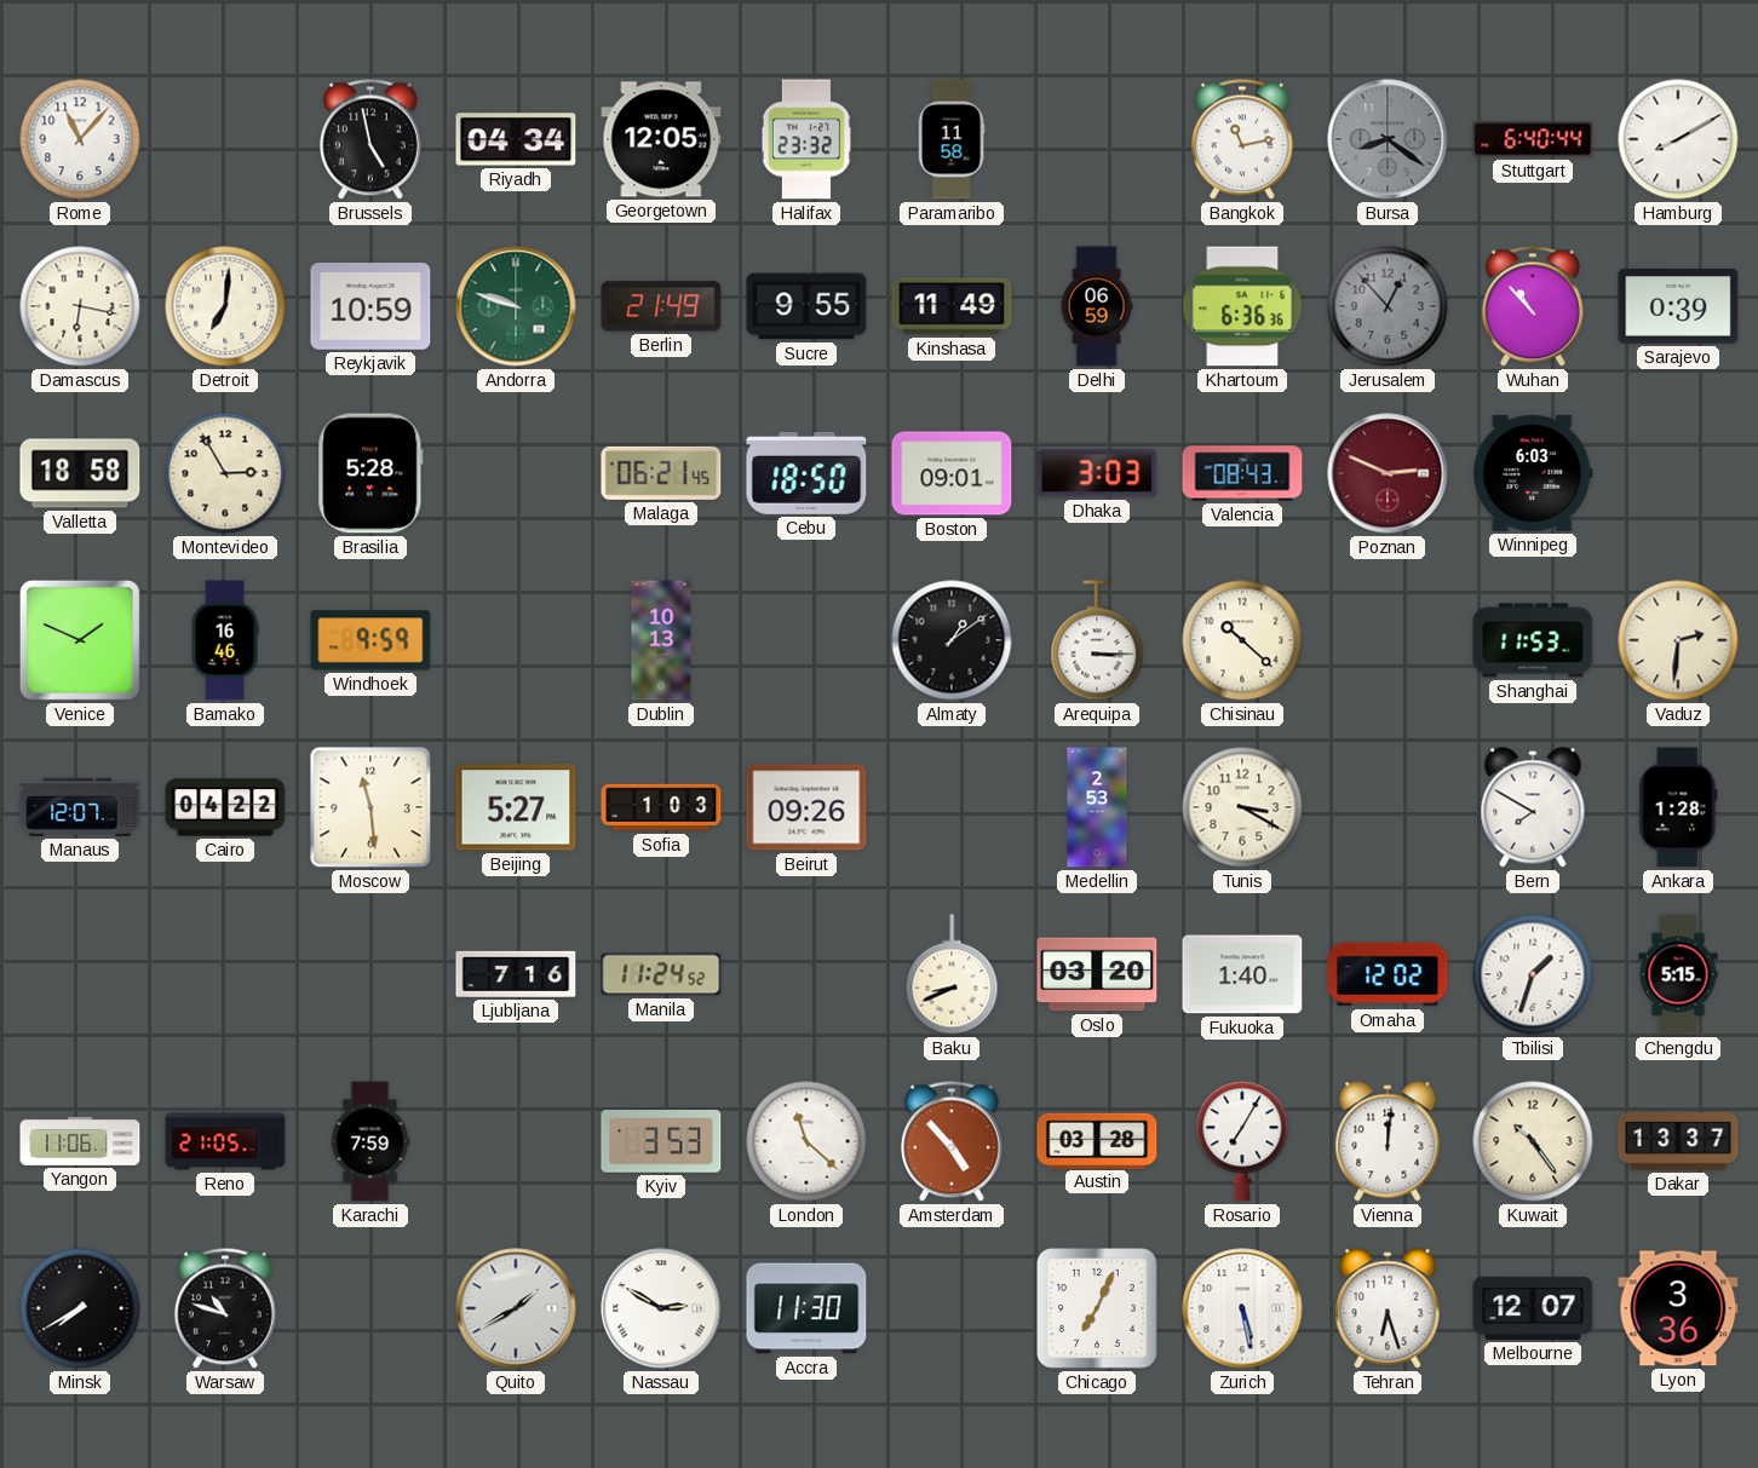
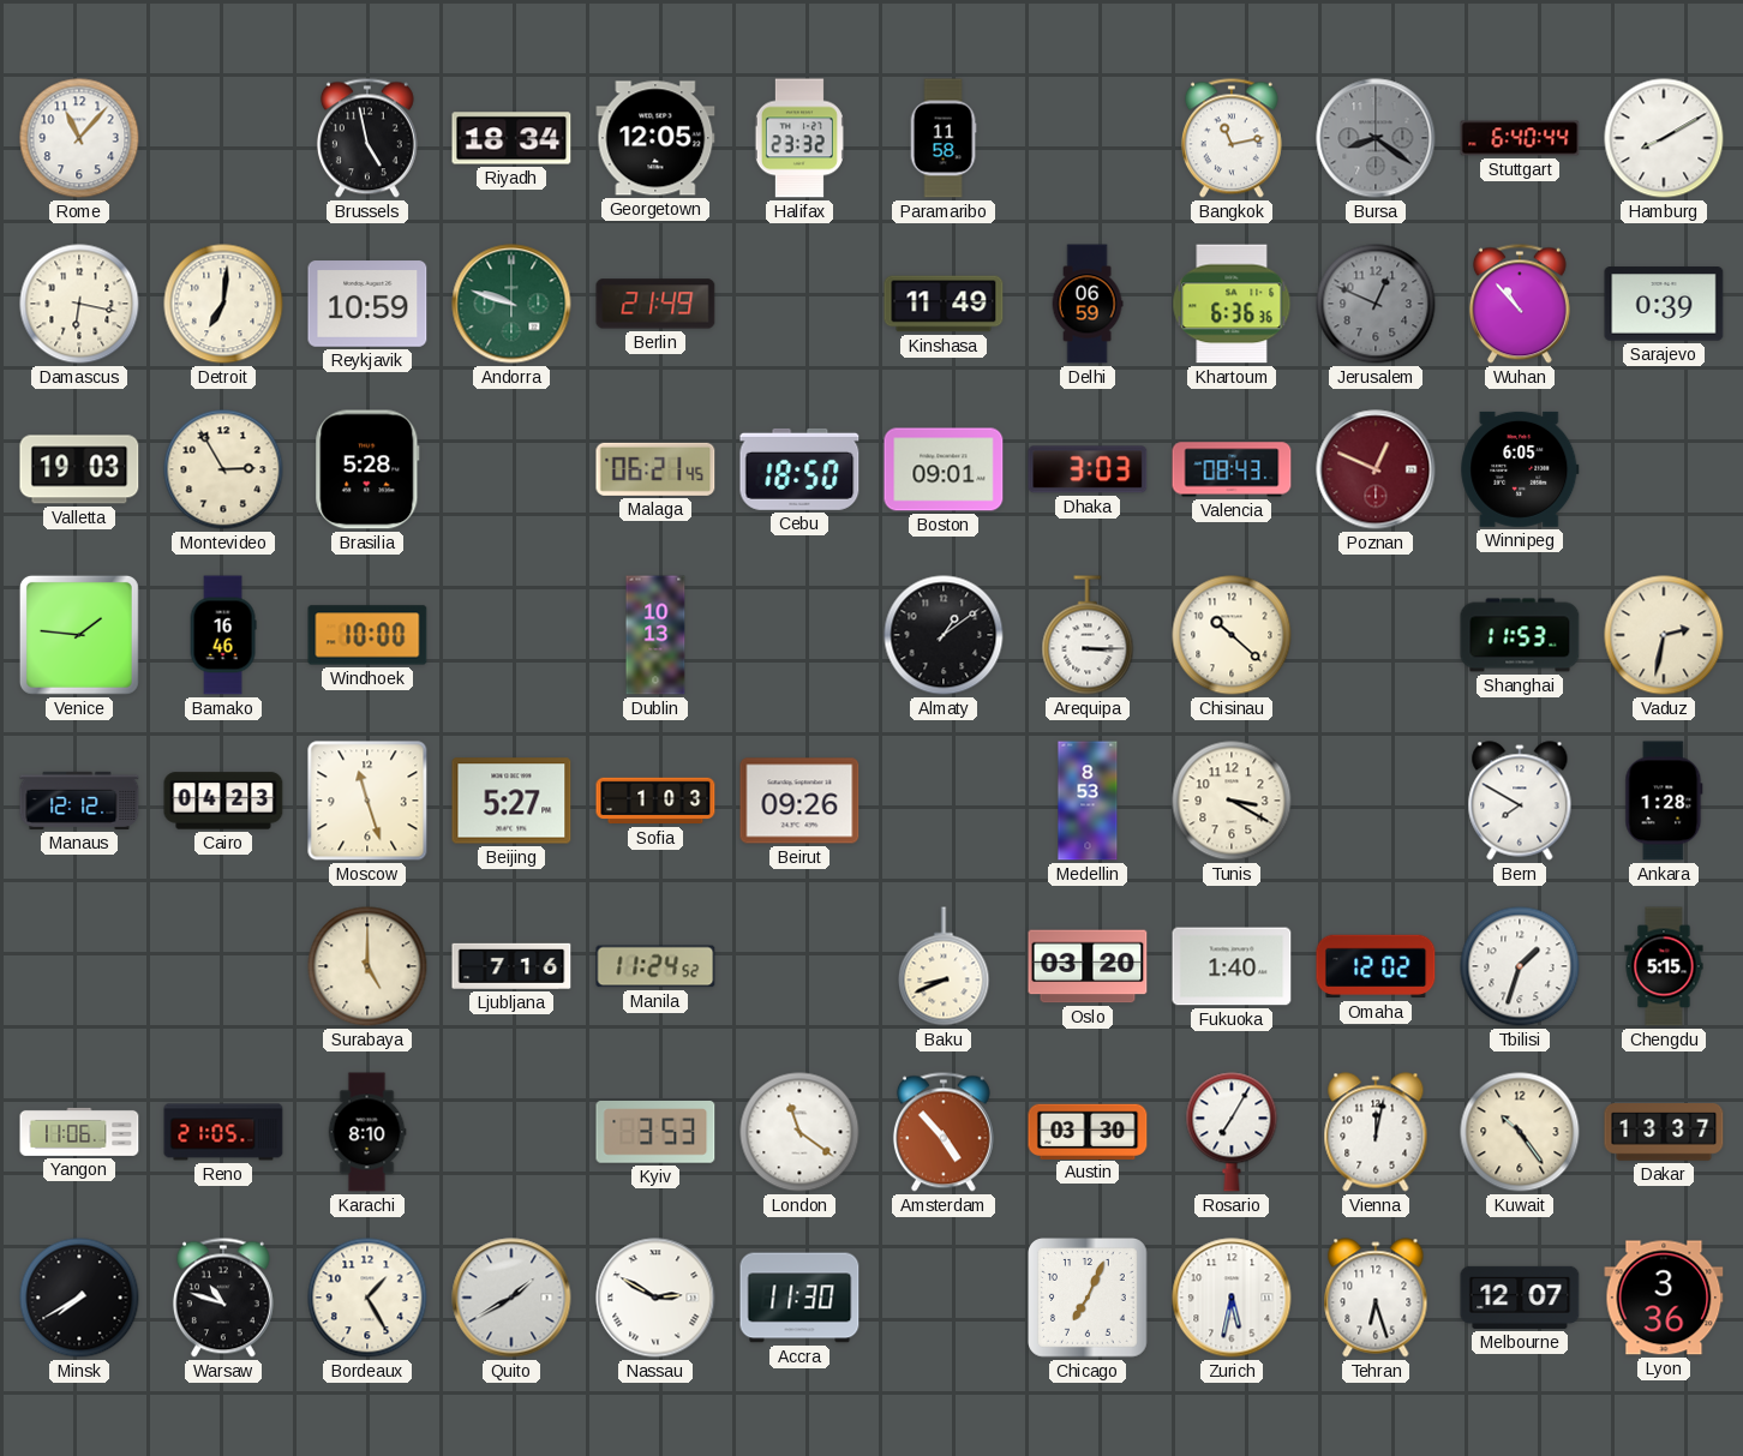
Riyadh: 04:34 -> 18:34
Sucre: 9:55 -> none
Jerusalem: 12:53 -> 12:49
Valletta: 18:58 -> 19:03
Poznan: 2:49 -> 12:49
Winnipeg: 6:03 -> 6:05
Venice: 1:49 -> 1:46
Windhoek: 9:59 -> 10:00
Vaduz: 2:31 -> 2:32
Manaus: 12:07 -> 12:12
Cairo: 04:22 -> 04:23
Moscow: 11:29 -> 11:27
Medellin: 2:53 -> 8:53
Surabaya: none -> 5:00
Karachi: 7:59 -> 8:10
London: 11:22 -> 11:21
Austin: 03:28 -> 03:30
Vienna: 12:01 -> 12:02
Bordeaux: none -> 1:25
Zurich: 5:28 -> 5:32
